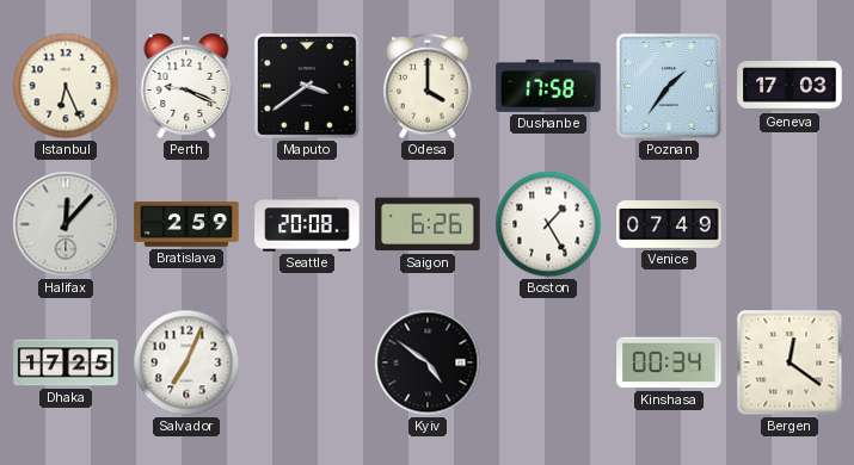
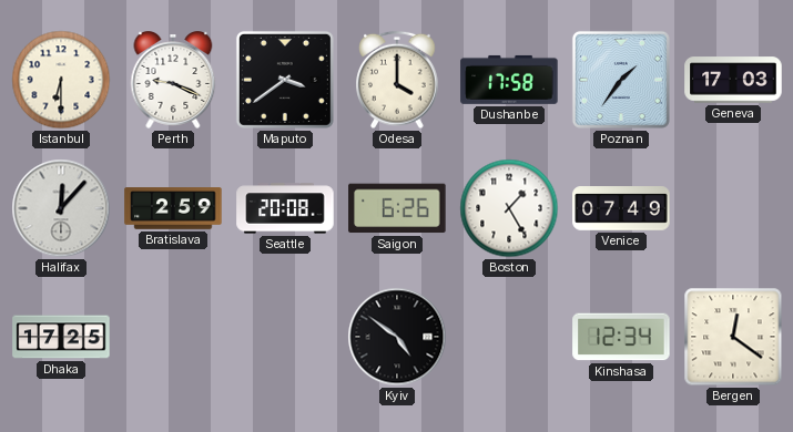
Istanbul: 6:26 -> 6:30
Salvador: 7:04 -> none
Kinshasa: 00:34 -> 12:34
